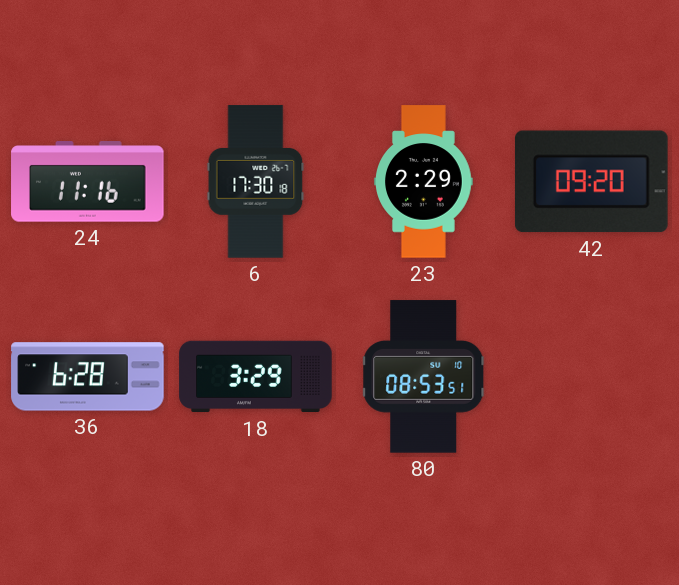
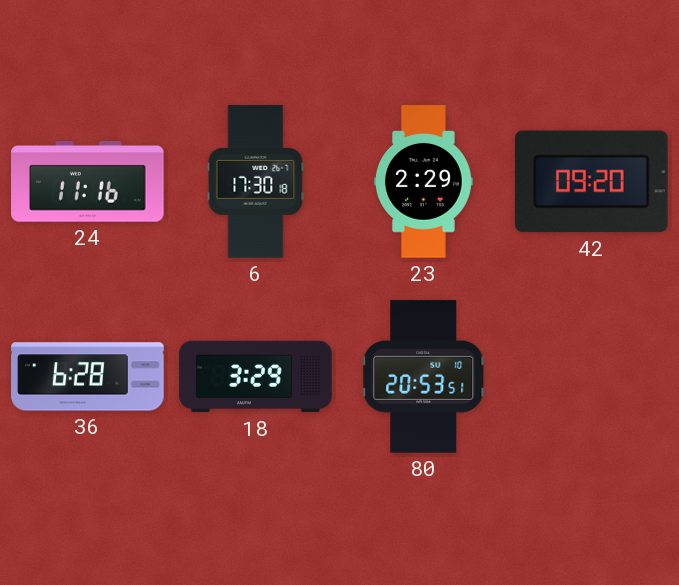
80: 08:53 -> 20:53
